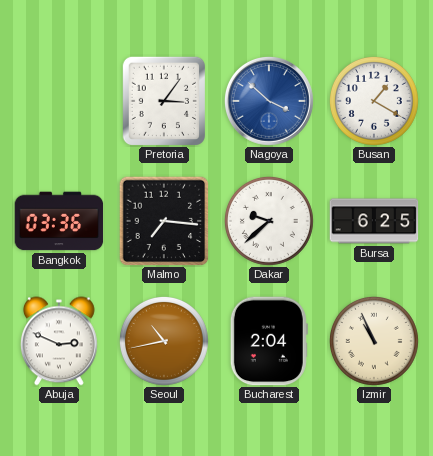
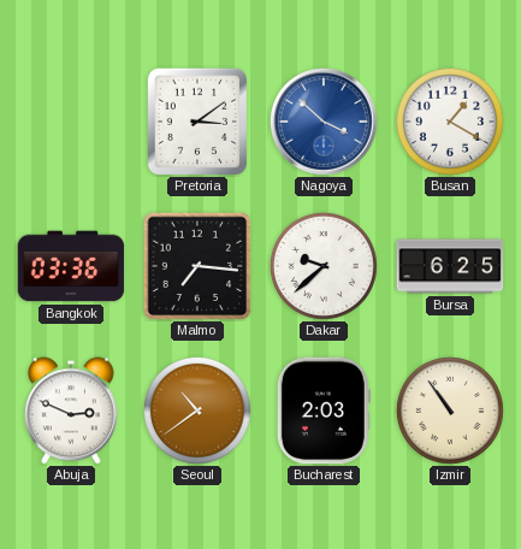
Pretoria: 3:06 -> 3:09
Seoul: 10:43 -> 10:39
Bucharest: 2:04 -> 2:03
Izmir: 10:56 -> 10:54
